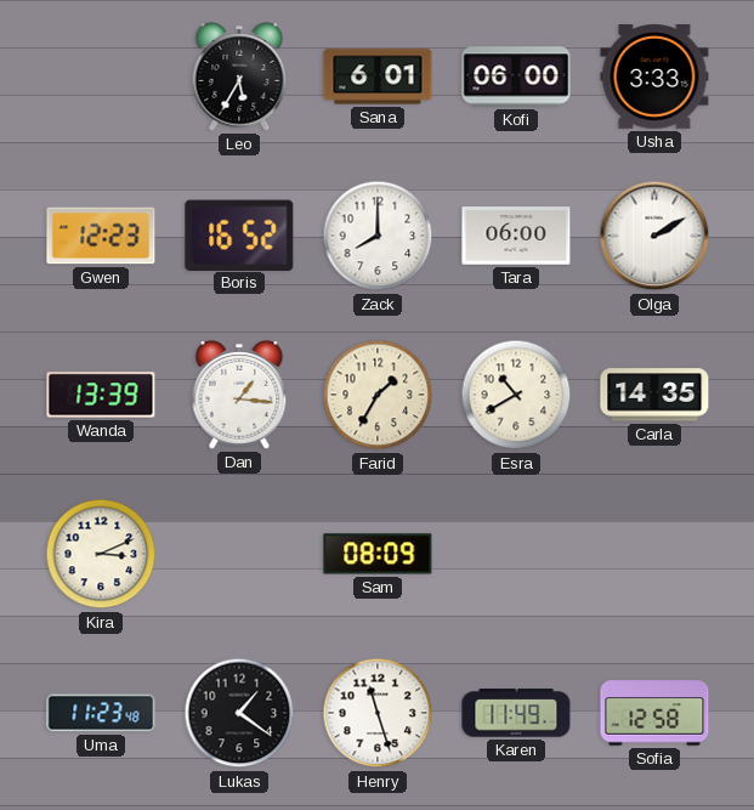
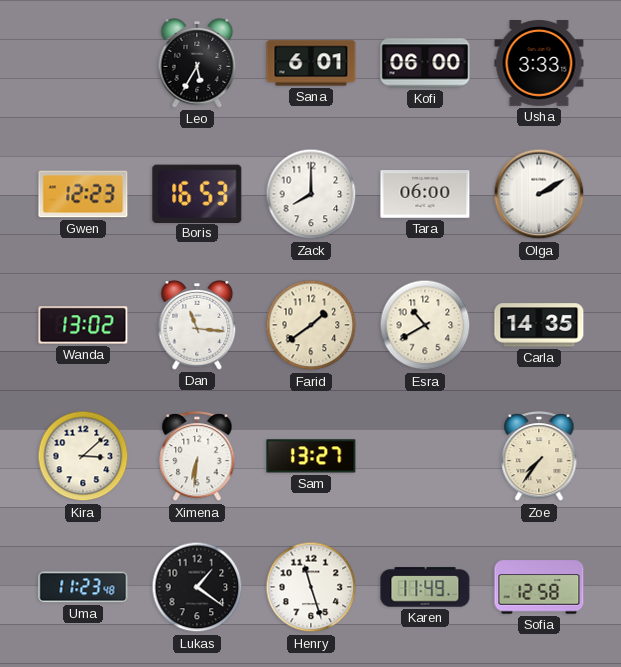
Boris: 16:52 -> 16:53
Wanda: 13:39 -> 13:02
Dan: 1:16 -> 11:16
Farid: 1:35 -> 1:39
Kira: 3:11 -> 3:08
Ximena: none -> 6:31
Sam: 08:09 -> 13:27
Zoe: none -> 7:36
